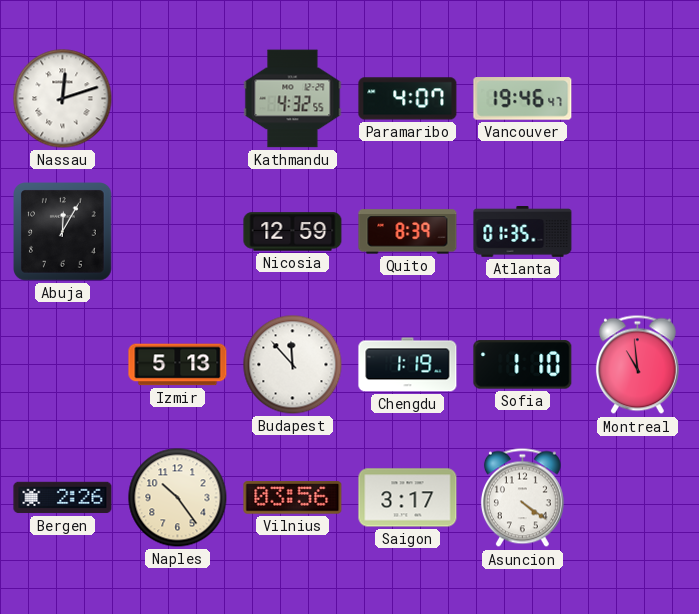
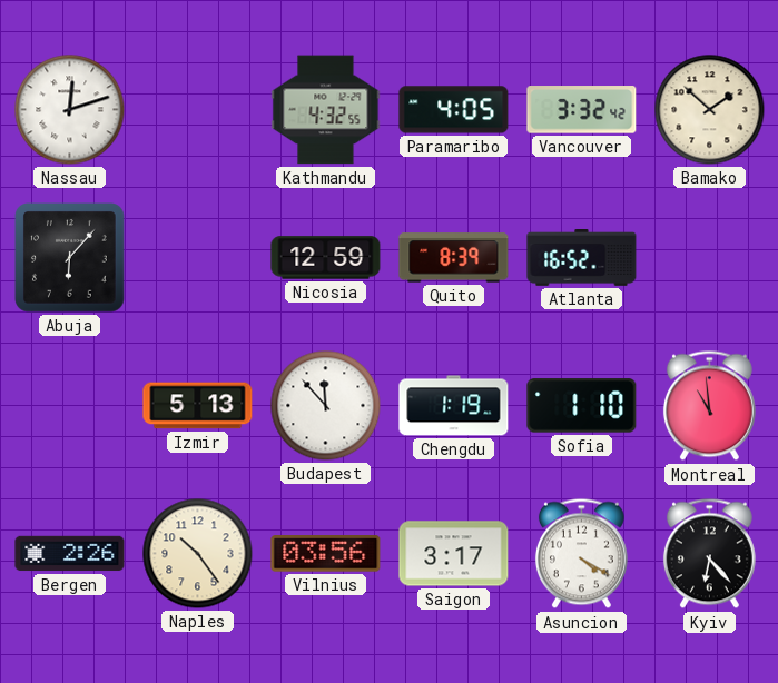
Paramaribo: 4:07 -> 4:05
Vancouver: 19:46 -> 3:32
Bamako: none -> 1:52
Abuja: 12:05 -> 6:07
Atlanta: 01:35 -> 16:52
Asuncion: 4:21 -> 4:20
Kyiv: none -> 6:23
